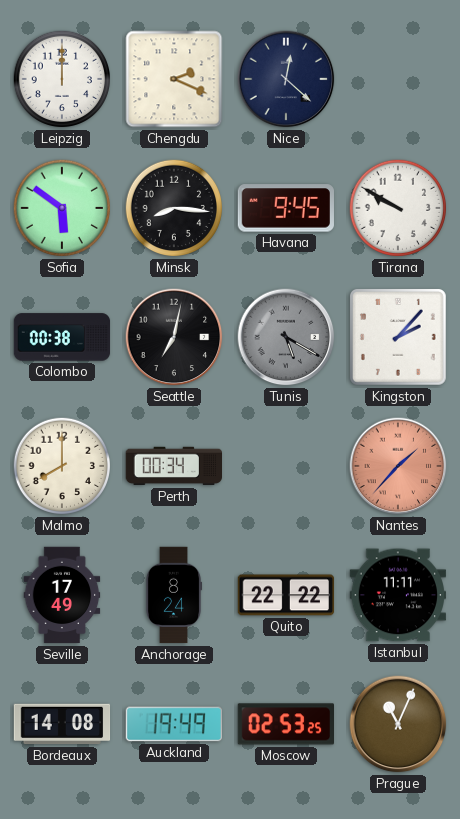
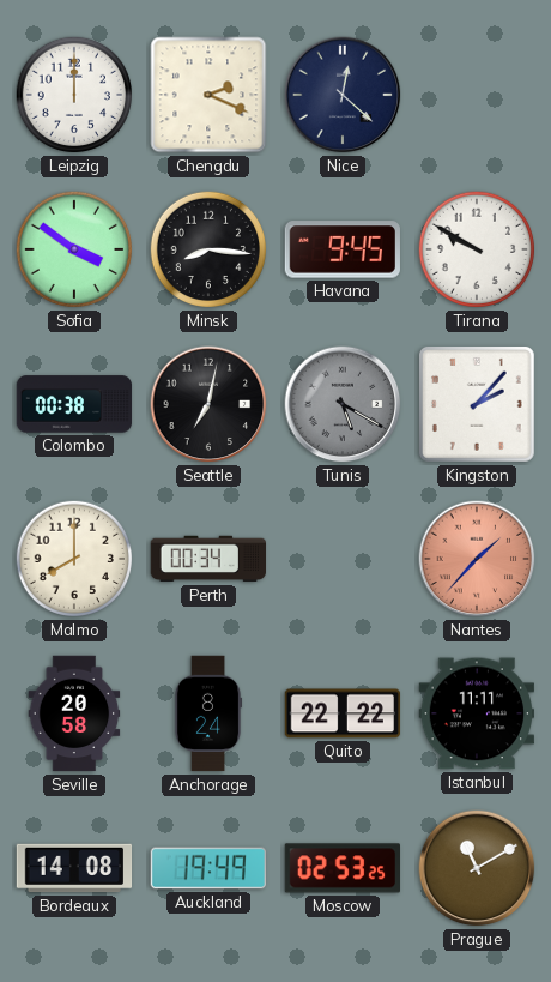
Sofia: 5:51 -> 3:51
Seville: 17:49 -> 20:58
Prague: 11:04 -> 11:10
